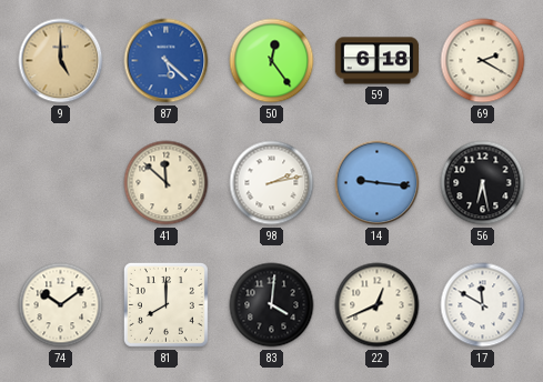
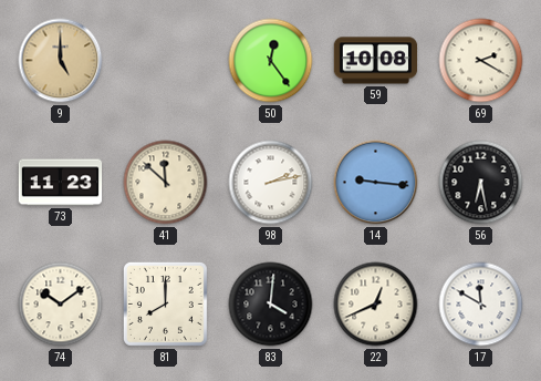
87: 5:22 -> none
59: 6:18 -> 10:08
73: none -> 11:23
